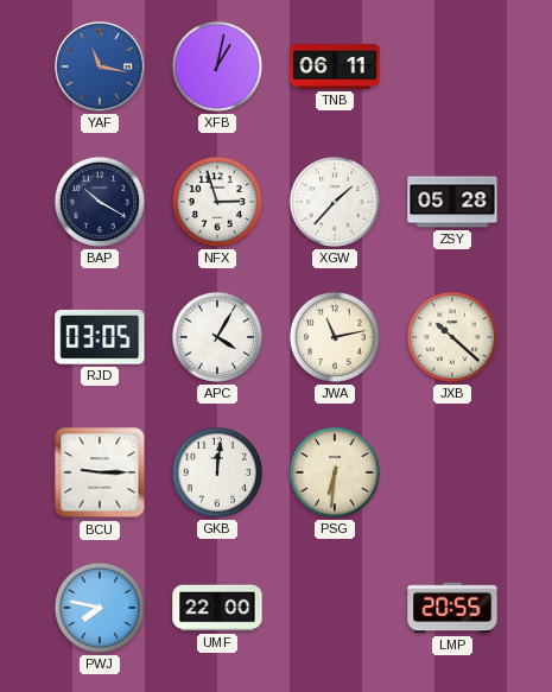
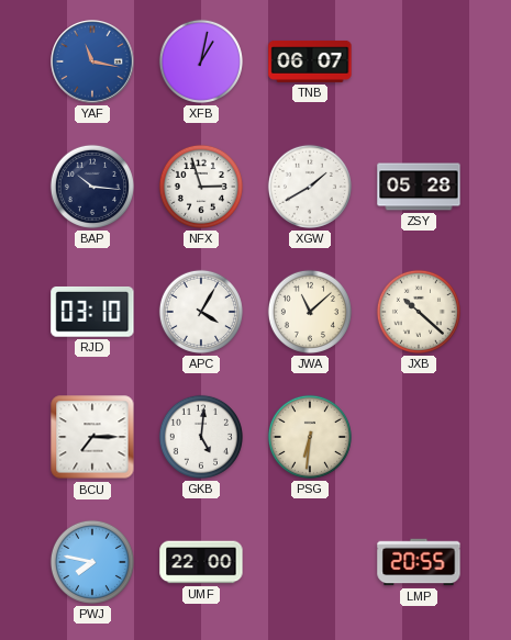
TNB: 06:11 -> 06:07
BAP: 10:20 -> 10:16
XGW: 1:37 -> 1:40
RJD: 03:05 -> 03:10
JWA: 11:13 -> 11:08
BCU: 9:15 -> 7:15
GKB: 12:01 -> 5:01
